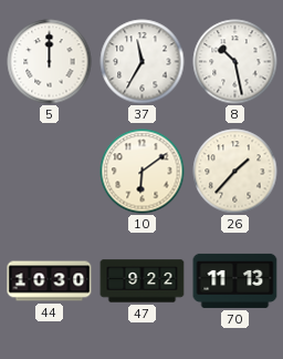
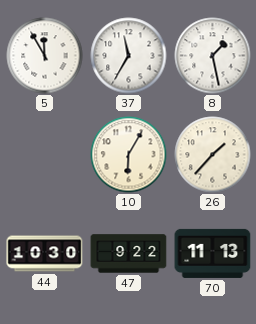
5: 12:00 -> 11:55
8: 10:28 -> 1:28
10: 6:09 -> 6:05
